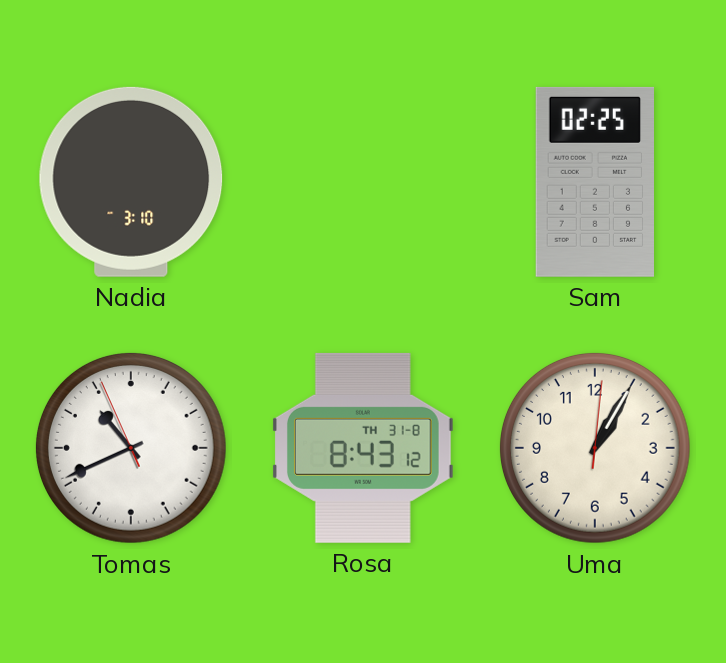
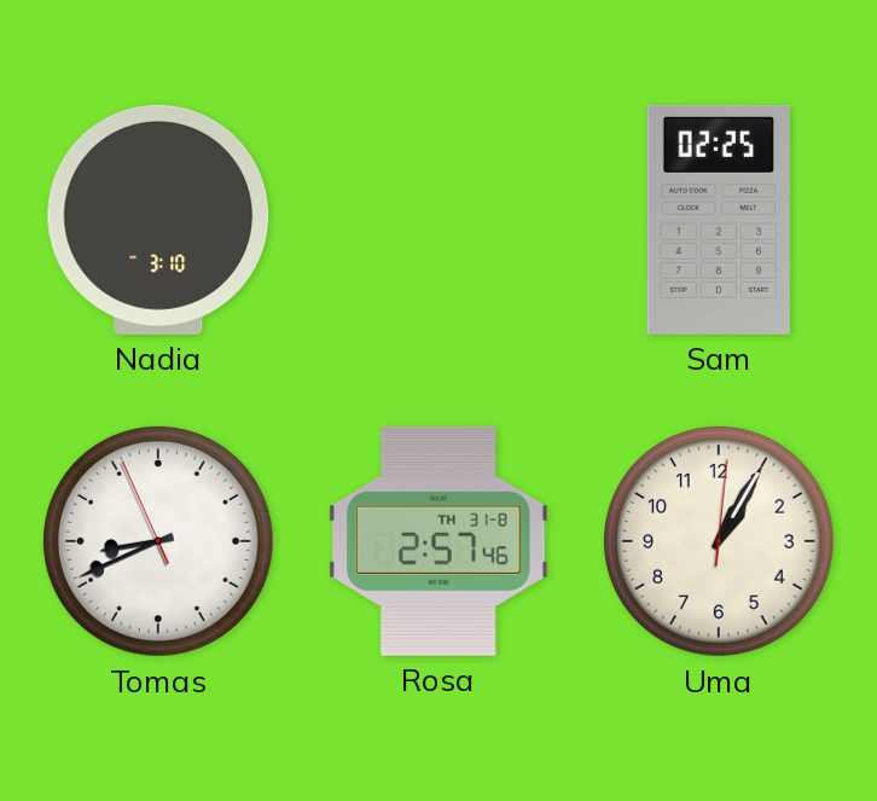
Tomas: 10:40 -> 8:40
Rosa: 8:43 -> 2:57
